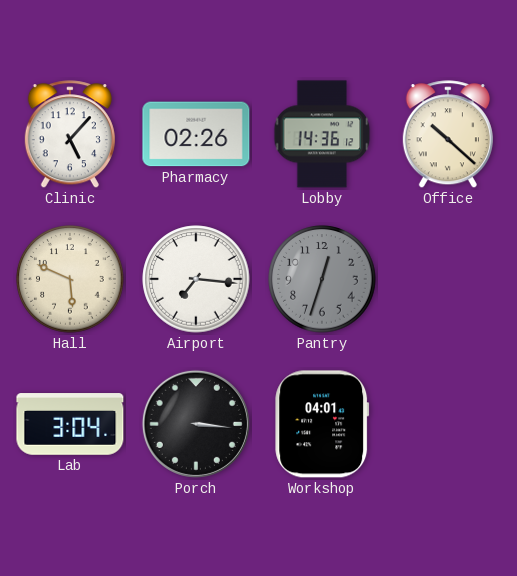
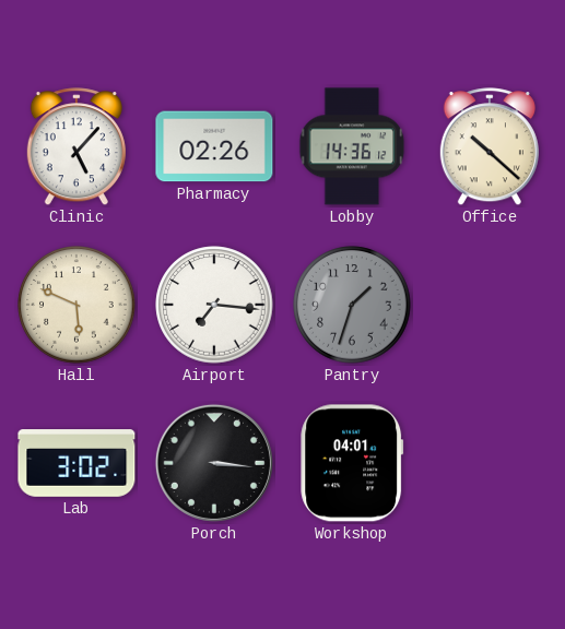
Pantry: 12:33 -> 1:33
Lab: 3:04 -> 3:02
